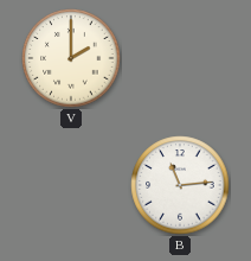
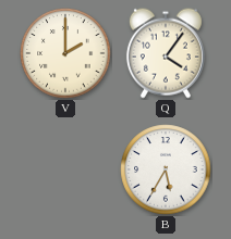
Q: none -> 4:06
B: 11:14 -> 5:35
